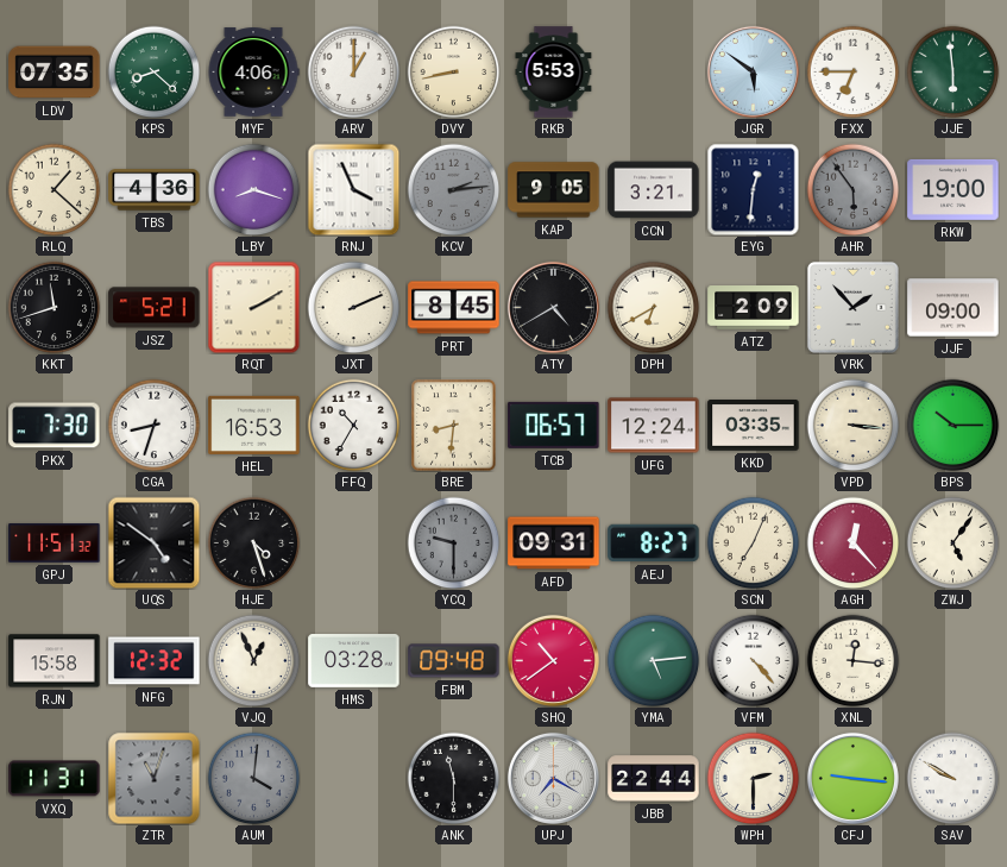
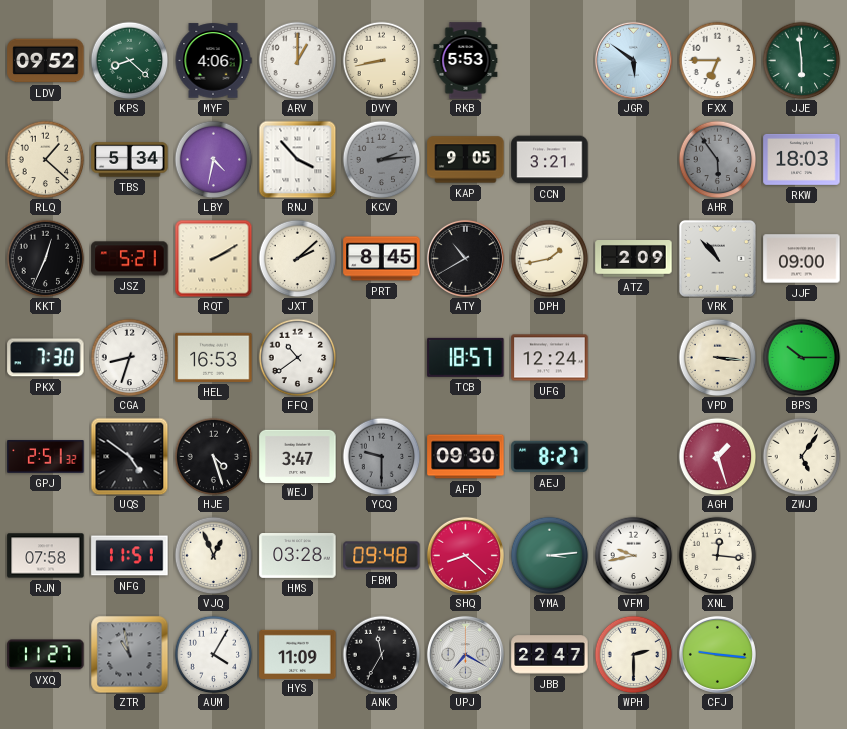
LDV: 07:35 -> 09:52
TBS: 4:36 -> 5:34
LBY: 8:18 -> 4:32
RNJ: 3:56 -> 3:53
EYG: 12:31 -> none
RKW: 19:00 -> 18:03
KKT: 11:42 -> 12:34
JXT: 2:11 -> 2:08
ATY: 4:40 -> 10:40
DPH: 6:40 -> 1:43
VRK: 1:53 -> 10:53
FFQ: 10:35 -> 10:39
BRE: 8:31 -> none
TCB: 06:57 -> 18:57
KKD: 03:35 -> none
GPJ: 11:51 -> 2:51
WEJ: none -> 3:47
AFD: 09:31 -> 09:30
SCN: 7:04 -> none
AGH: 12:23 -> 1:27
RJN: 15:58 -> 07:58
NFG: 12:32 -> 11:51
SHQ: 10:39 -> 8:22
YMA: 5:14 -> 3:14
VFM: 4:23 -> 9:43
VXQ: 11:31 -> 11:27
ZTR: 11:03 -> 10:58
AUM: 4:01 -> 4:05
AUM dial: grey -> white
HYS: none -> 11:09
ANK: 11:30 -> 11:35
JBB: 22:44 -> 22:47
SAV: 9:50 -> none
